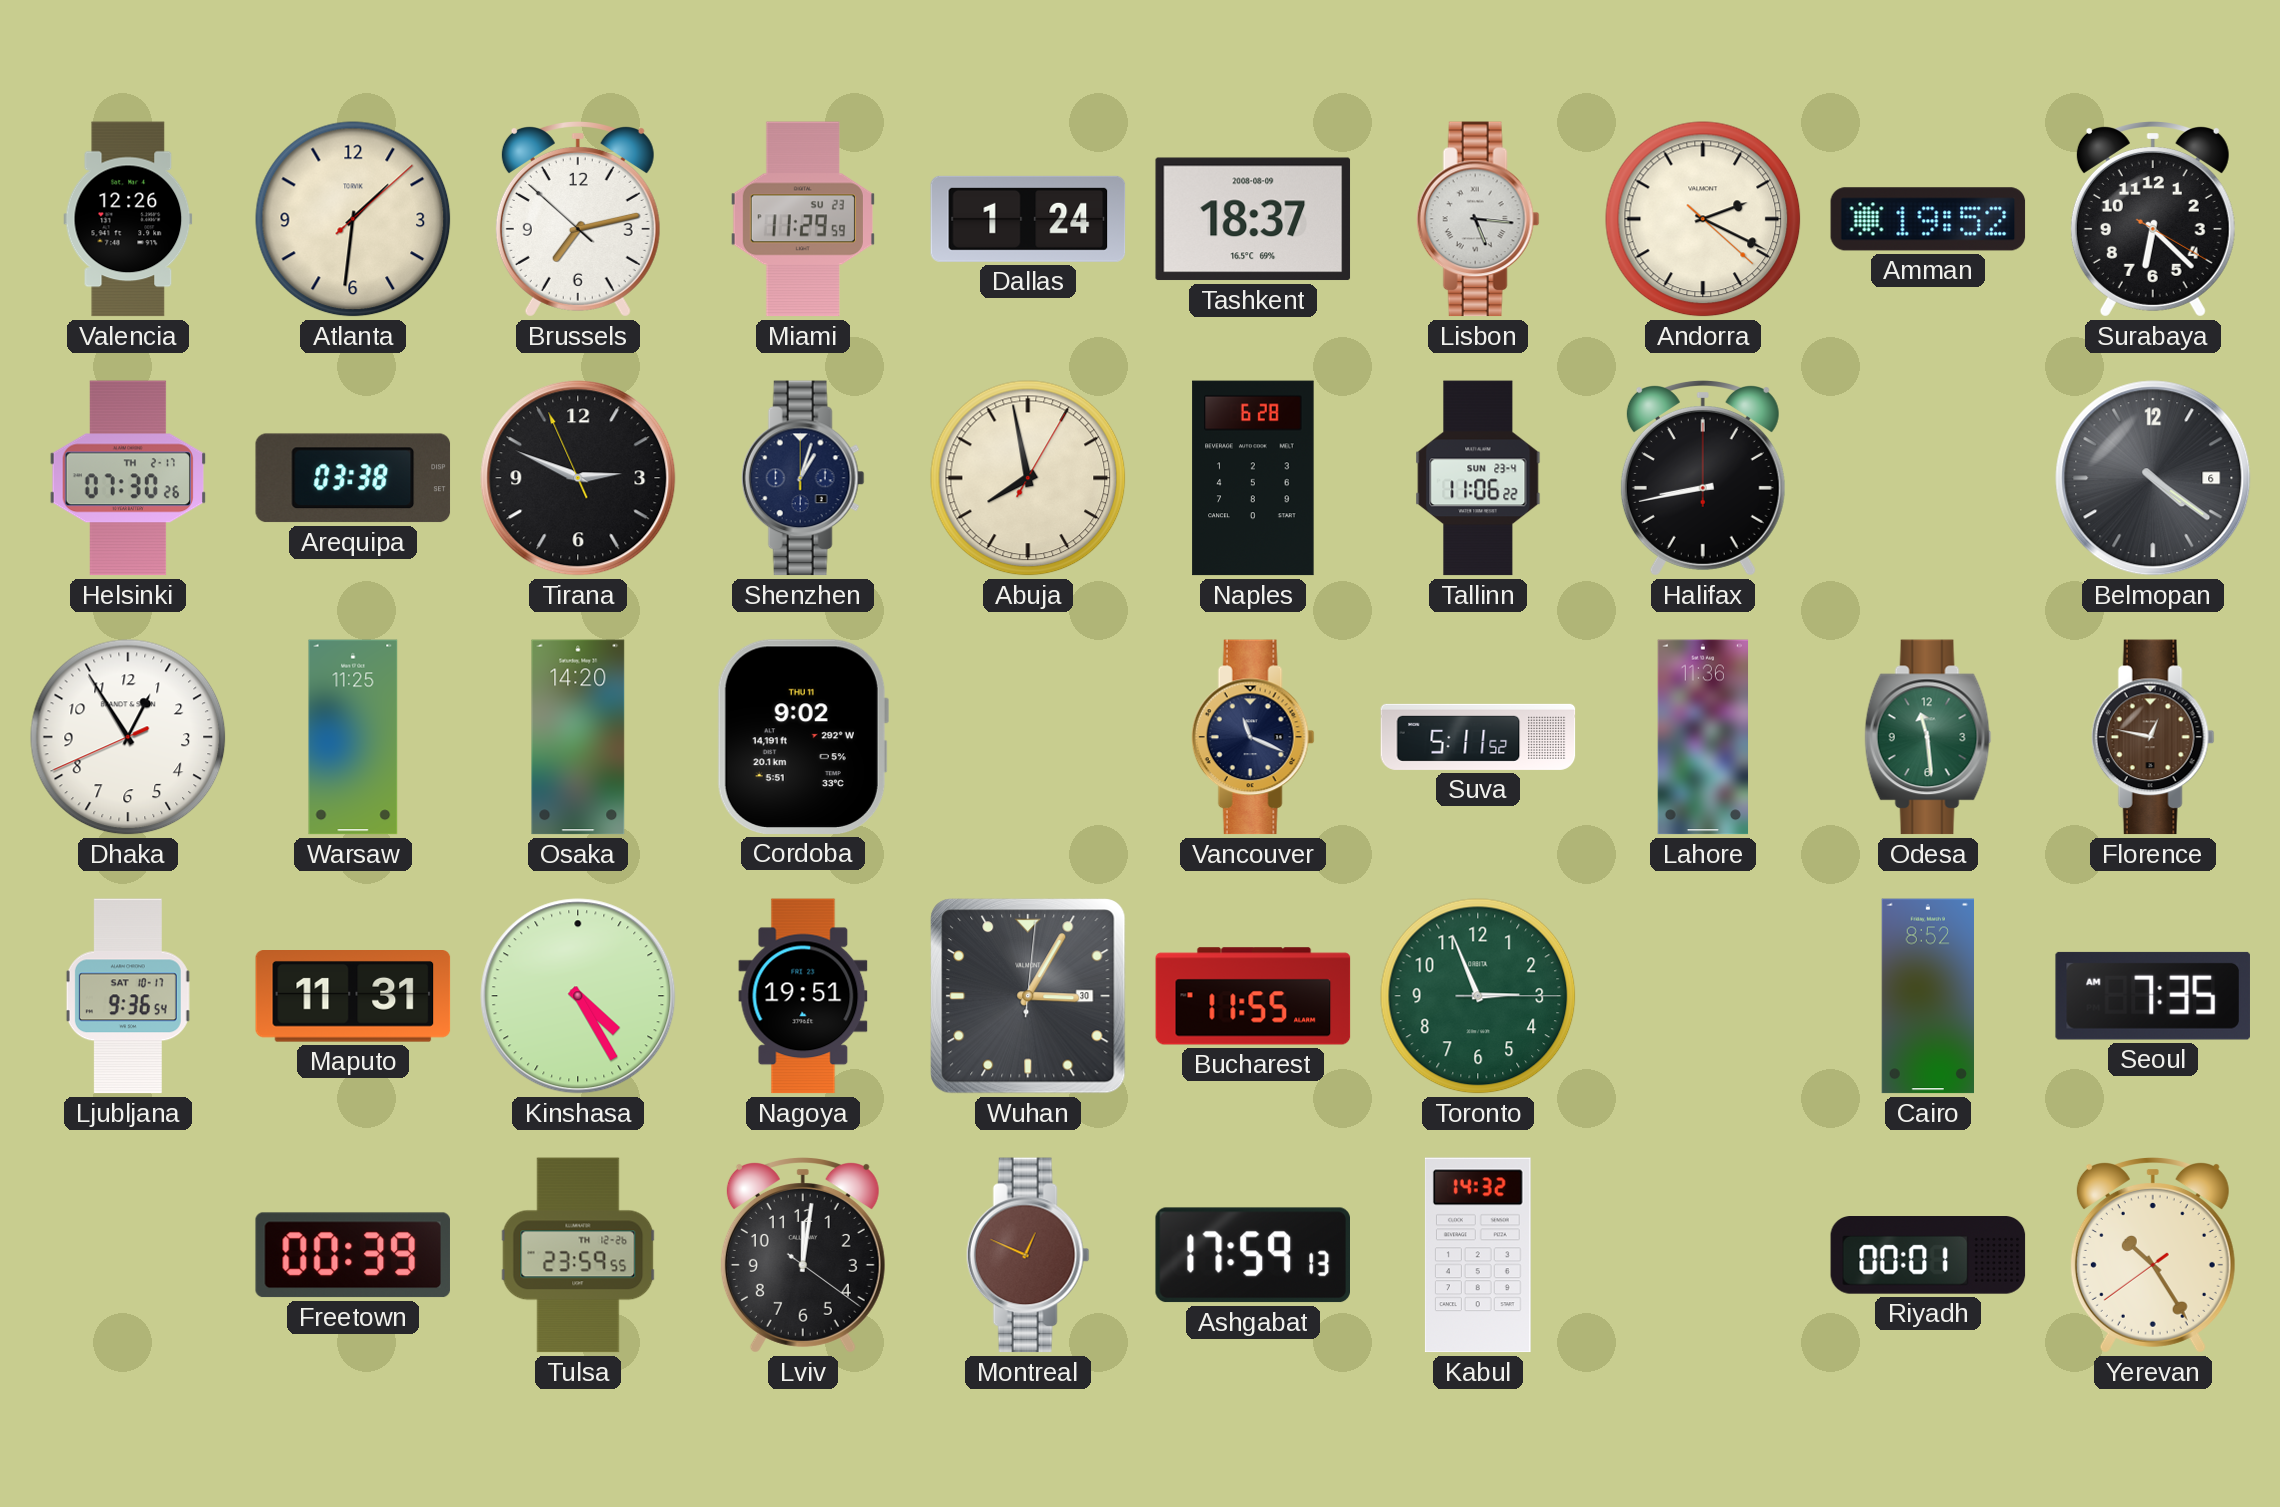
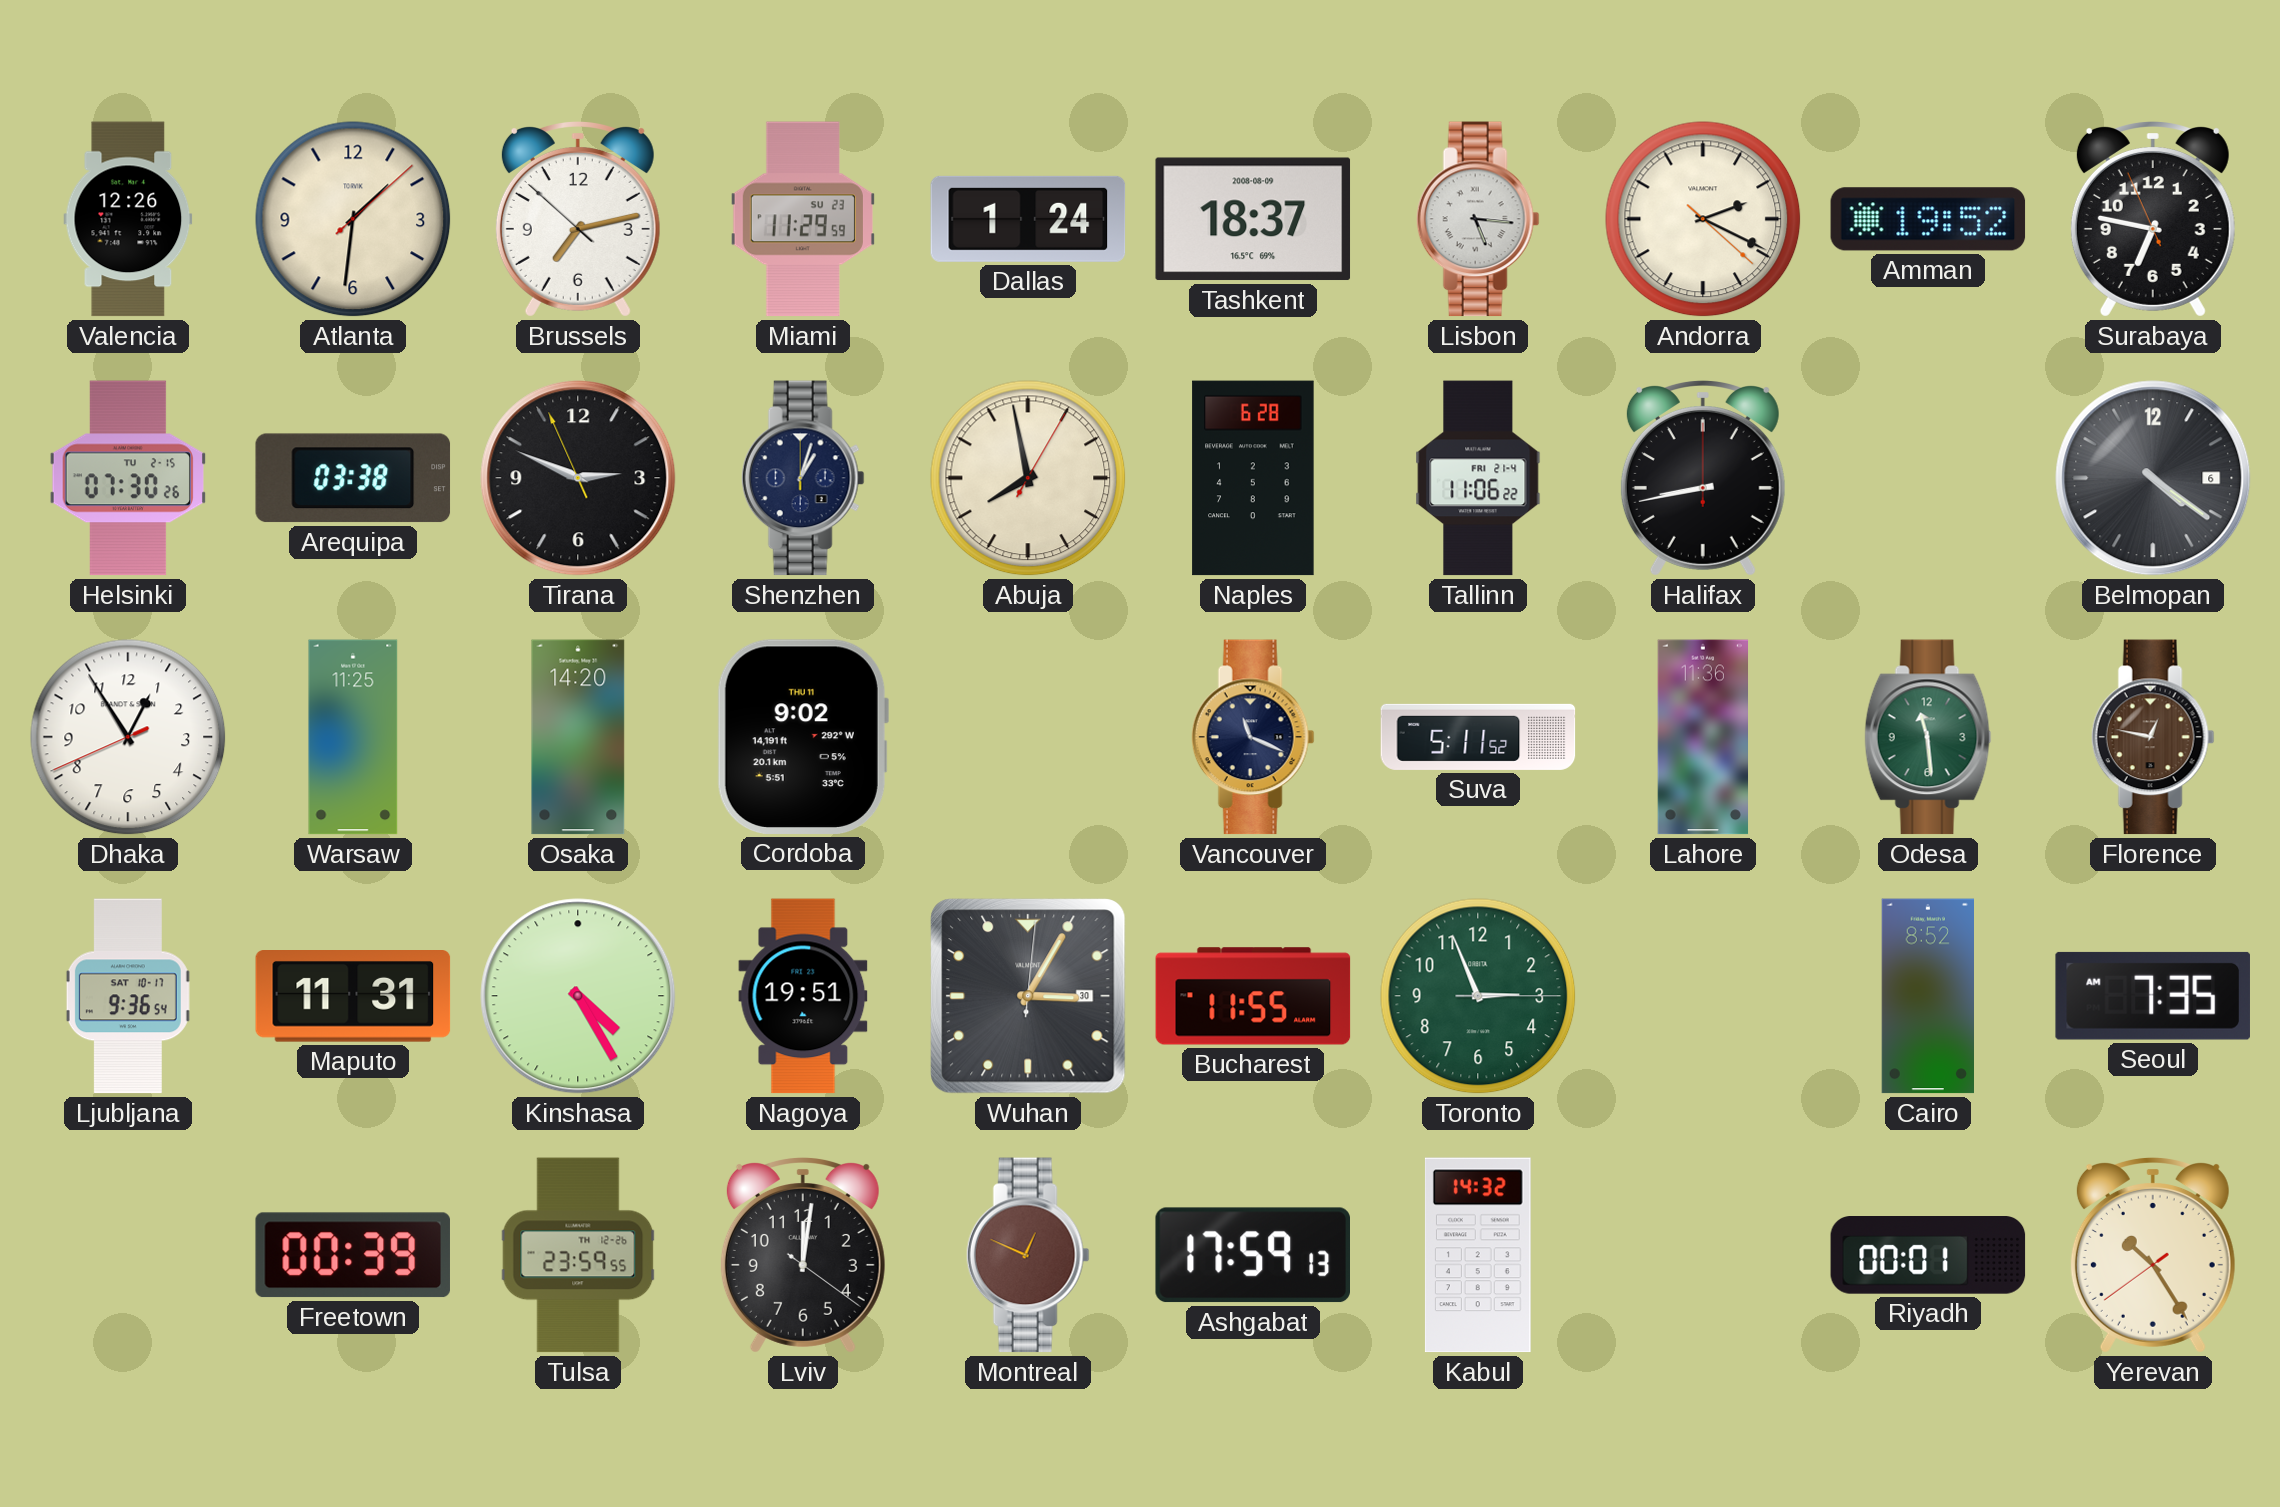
Surabaya: 6:22 -> 6:46
Helsinki date: TH 2-17 -> TU 2-15
Tallinn date: SUN 23-4 -> FRI 21-4
